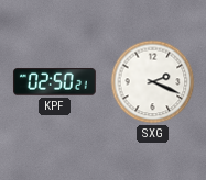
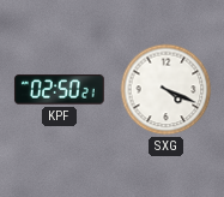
SXG: 2:19 -> 4:19
